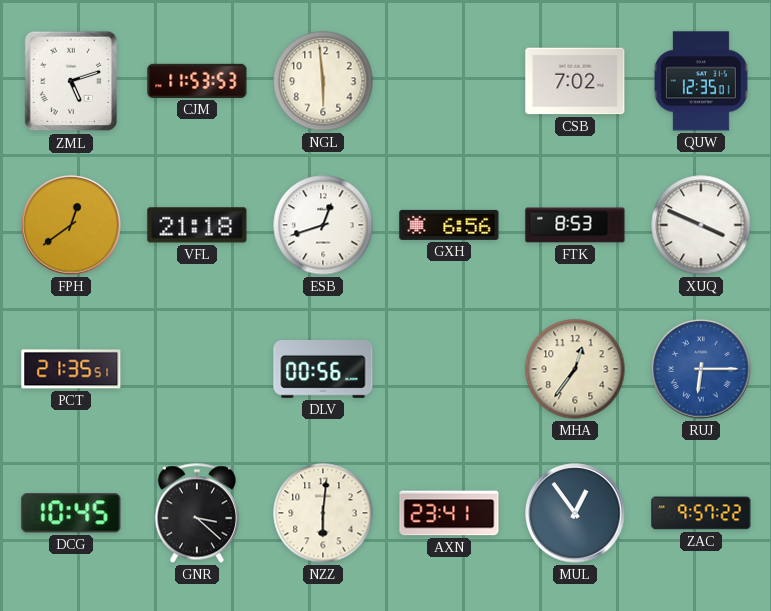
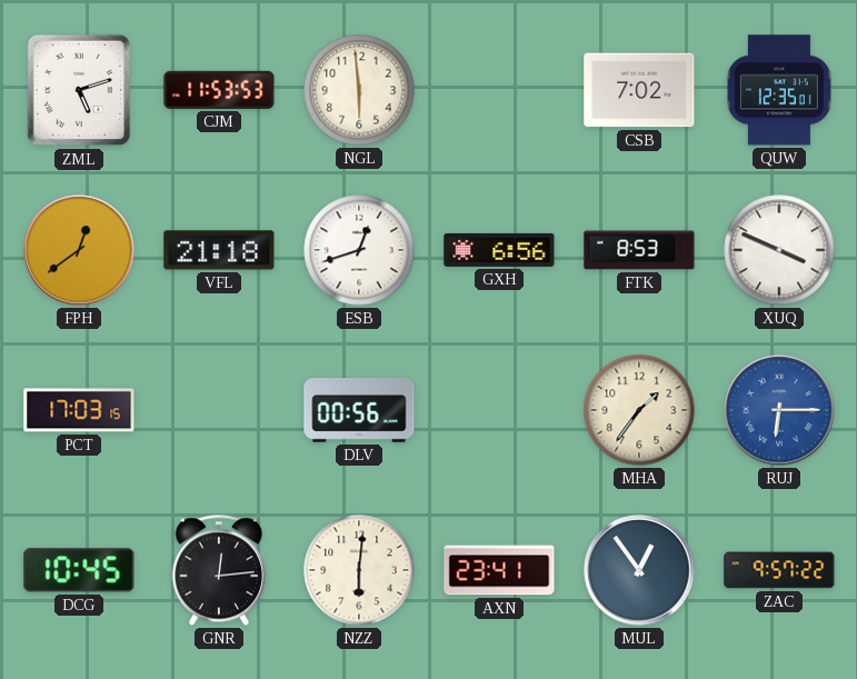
PCT: 21:35 -> 17:03
MHA: 12:36 -> 1:36
GNR: 3:22 -> 12:14
